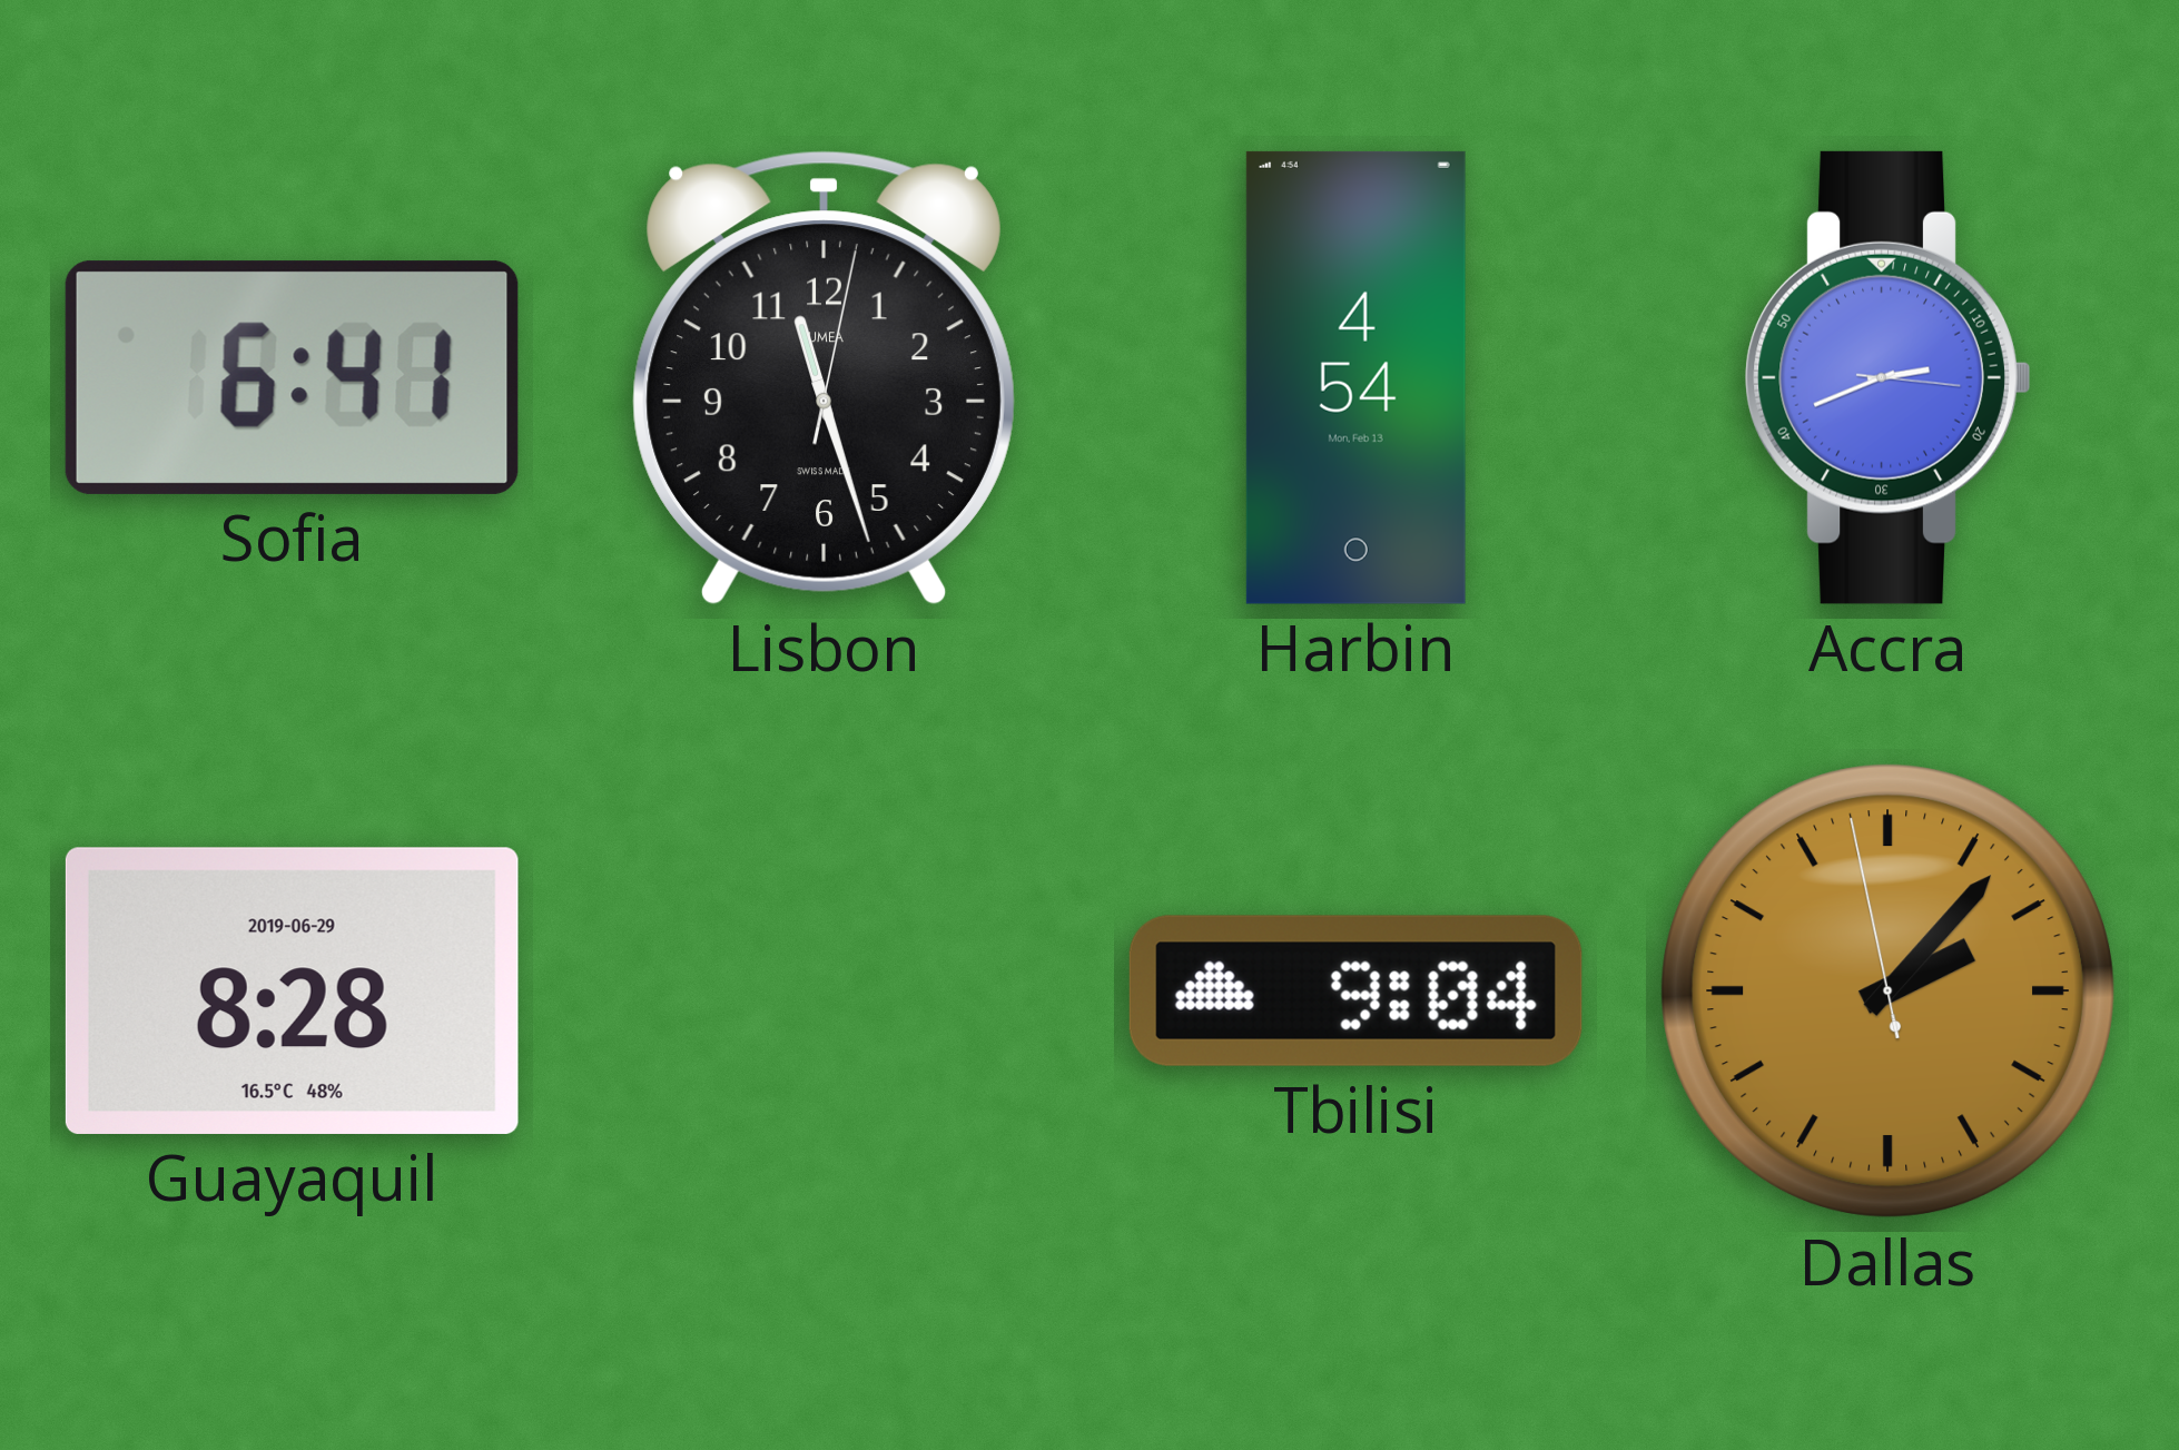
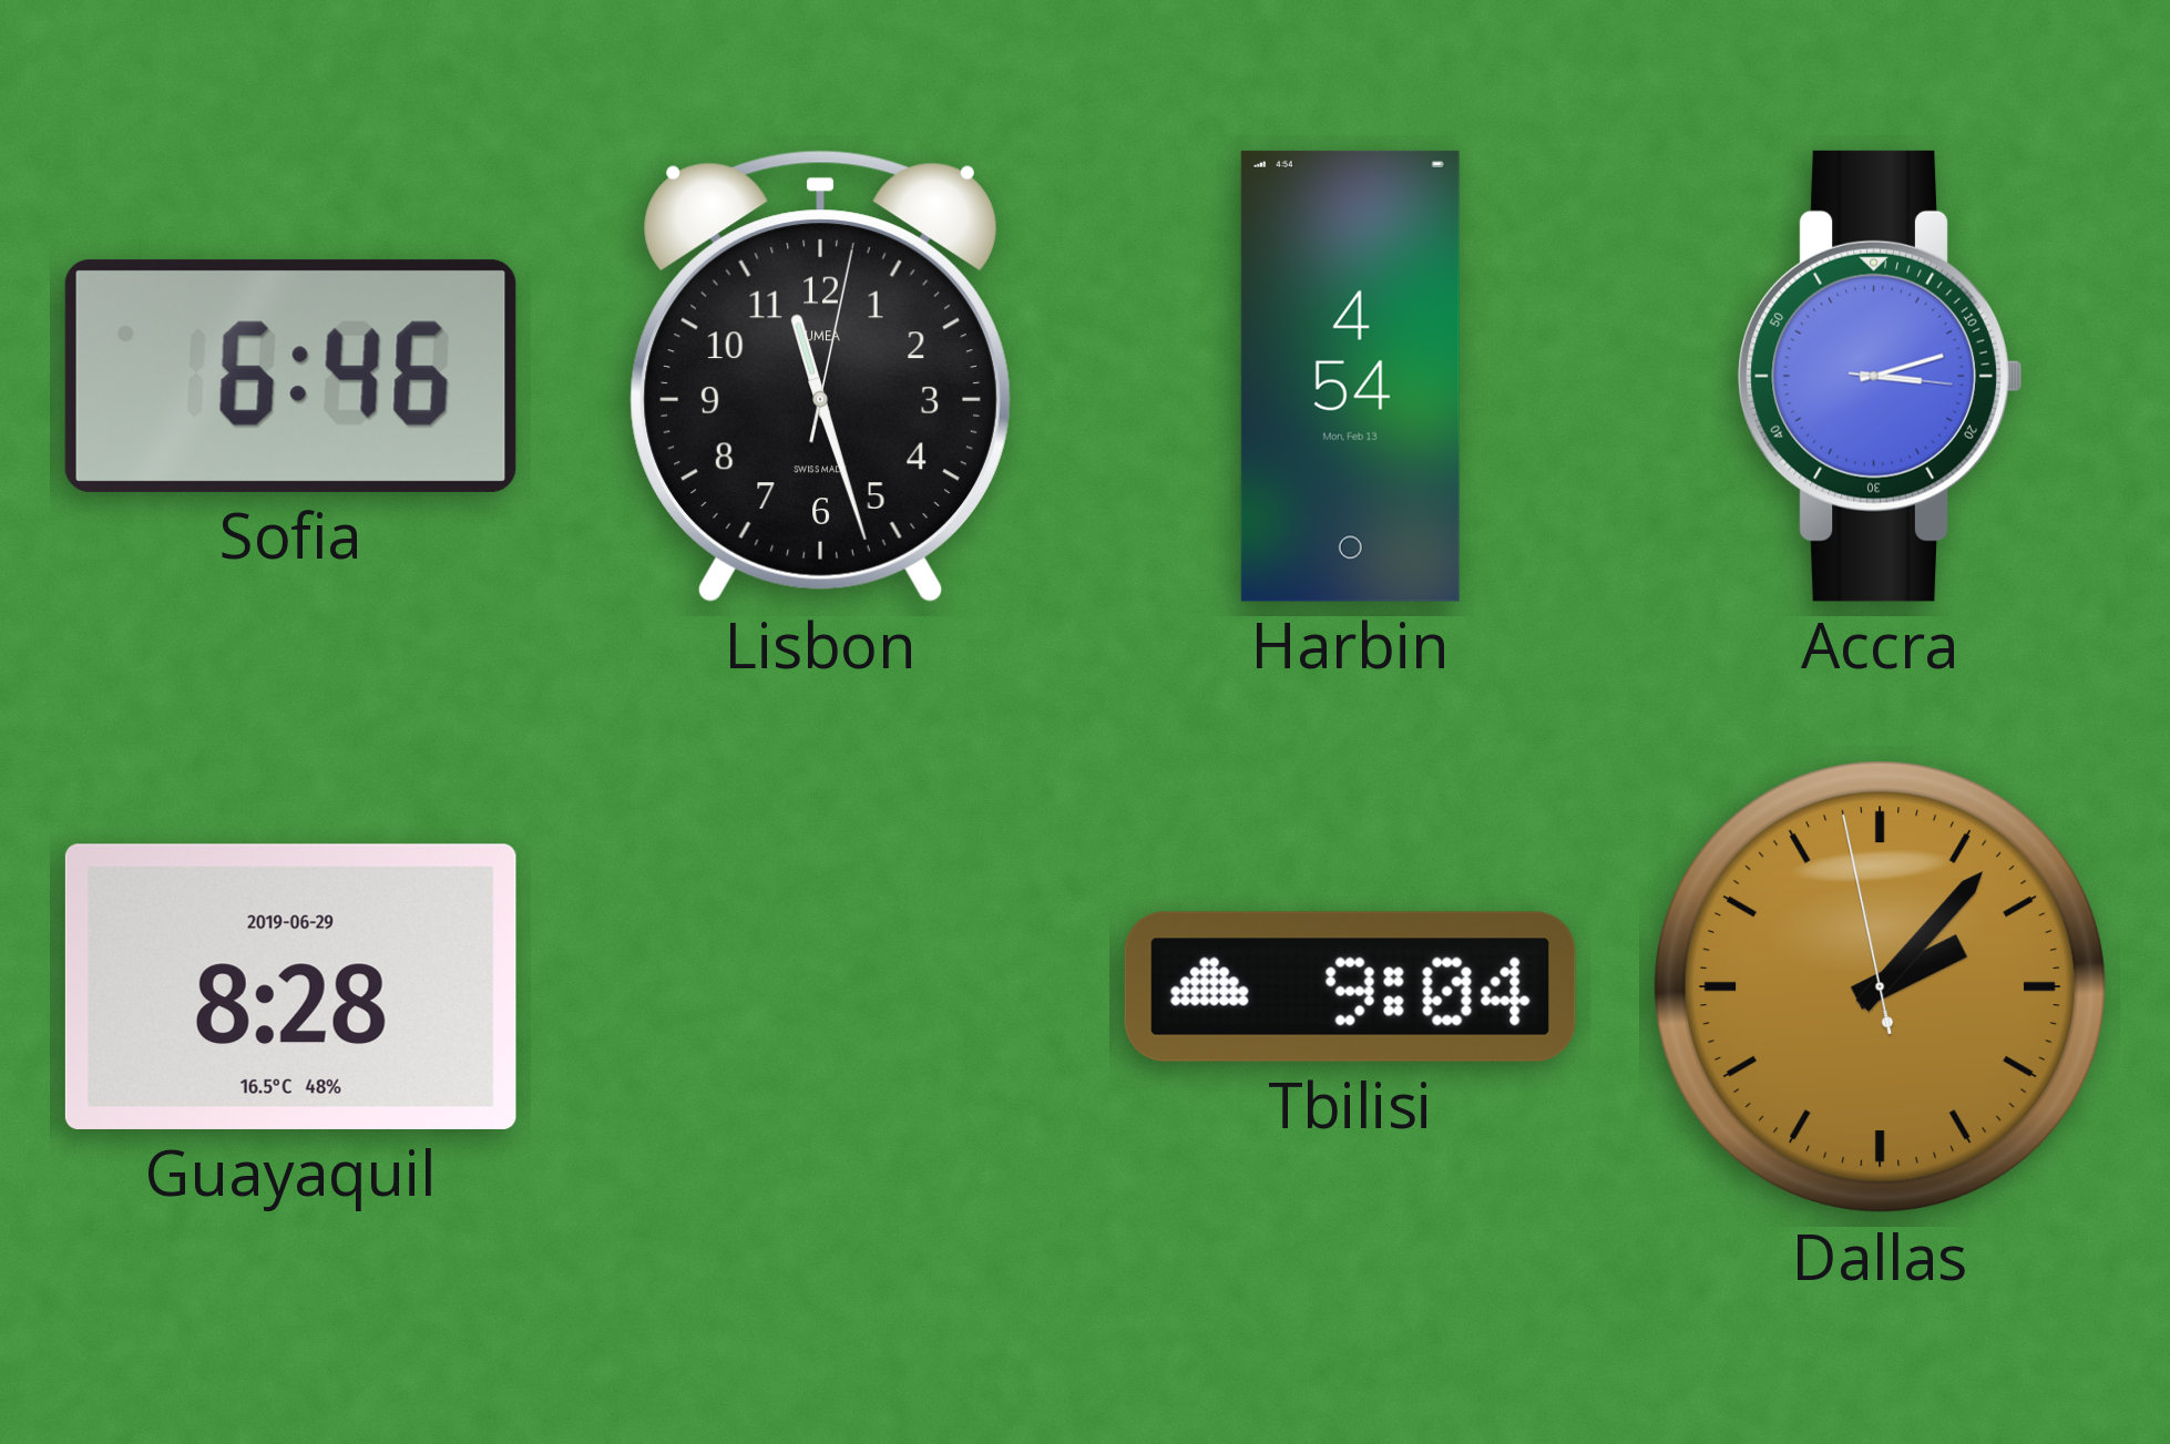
Sofia: 6:41 -> 6:46
Accra: 2:41 -> 3:12
